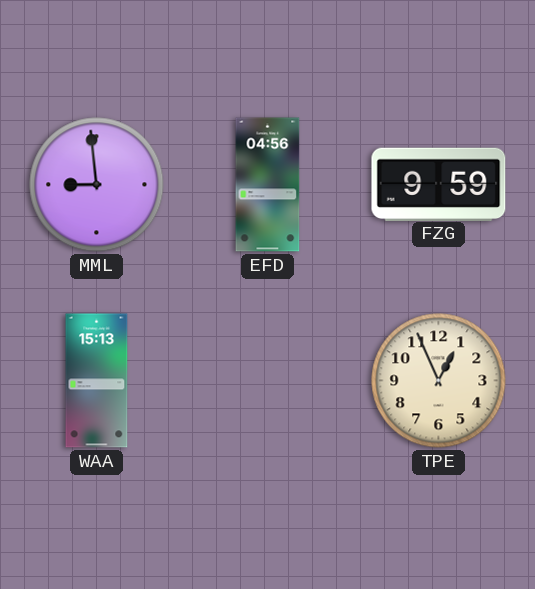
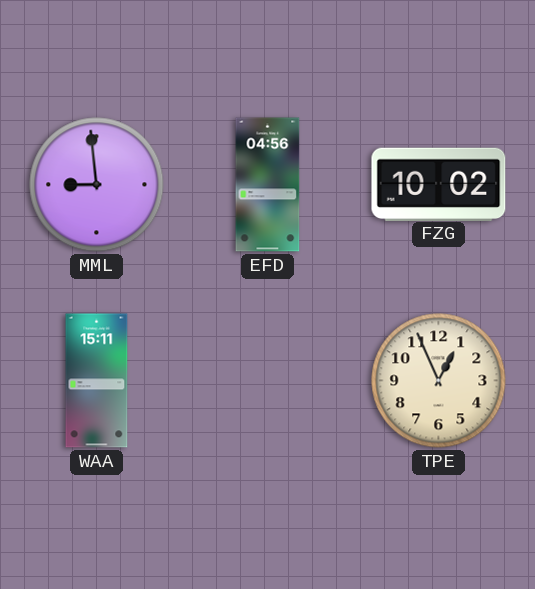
FZG: 9:59 -> 10:02
WAA: 15:13 -> 15:11
